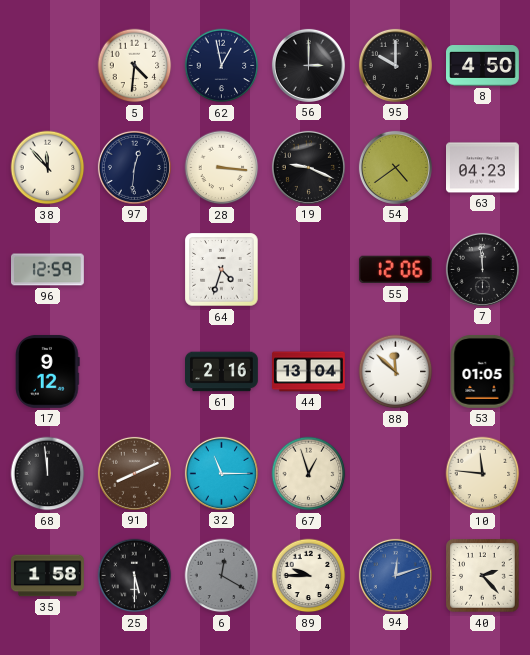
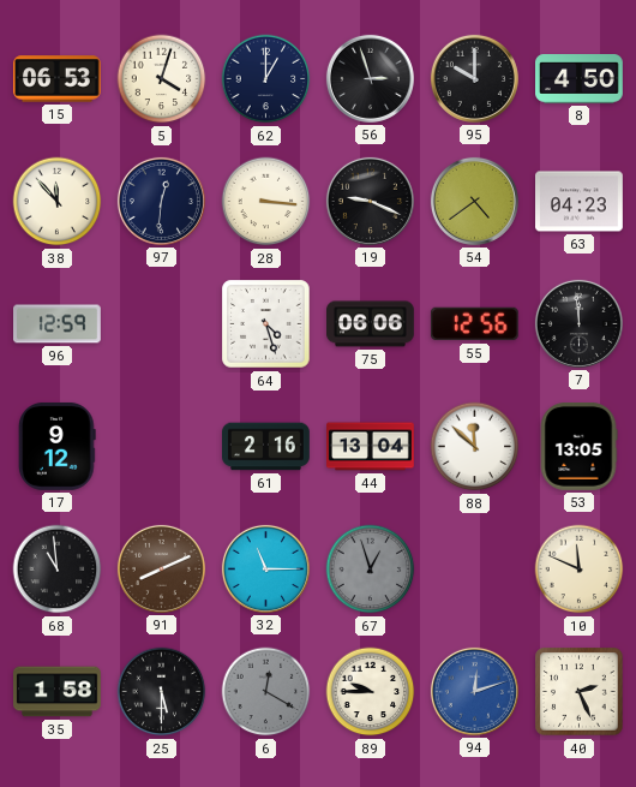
15: none -> 06:53
5: 4:31 -> 4:03
62: 12:58 -> 1:00
56: 3:00 -> 2:57
64: 4:33 -> 4:27
75: none -> 06:06
55: 12:06 -> 12:56
53: 01:05 -> 13:05
68: 11:59 -> 10:59
67 dial: cream -> grey
10: 11:46 -> 11:49
40: 2:23 -> 2:26
